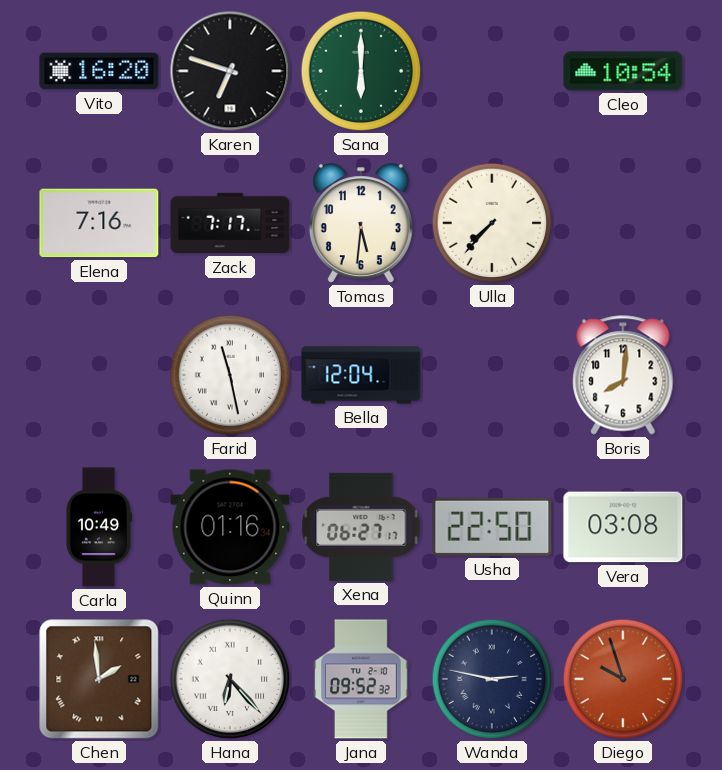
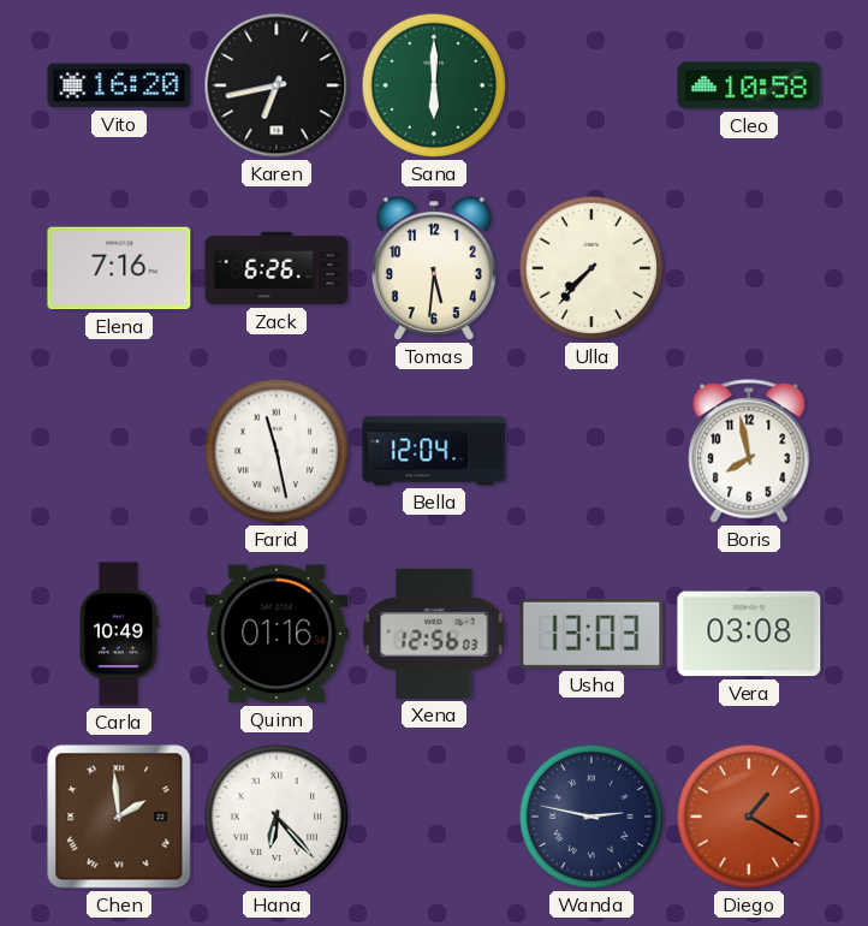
Karen: 6:48 -> 6:43
Cleo: 10:54 -> 10:58
Zack: 7:17 -> 6:26
Boris: 8:01 -> 7:58
Xena: 06:27 -> 12:56
Usha: 22:50 -> 13:03
Jana: 09:52 -> none
Diego: 9:57 -> 1:20
